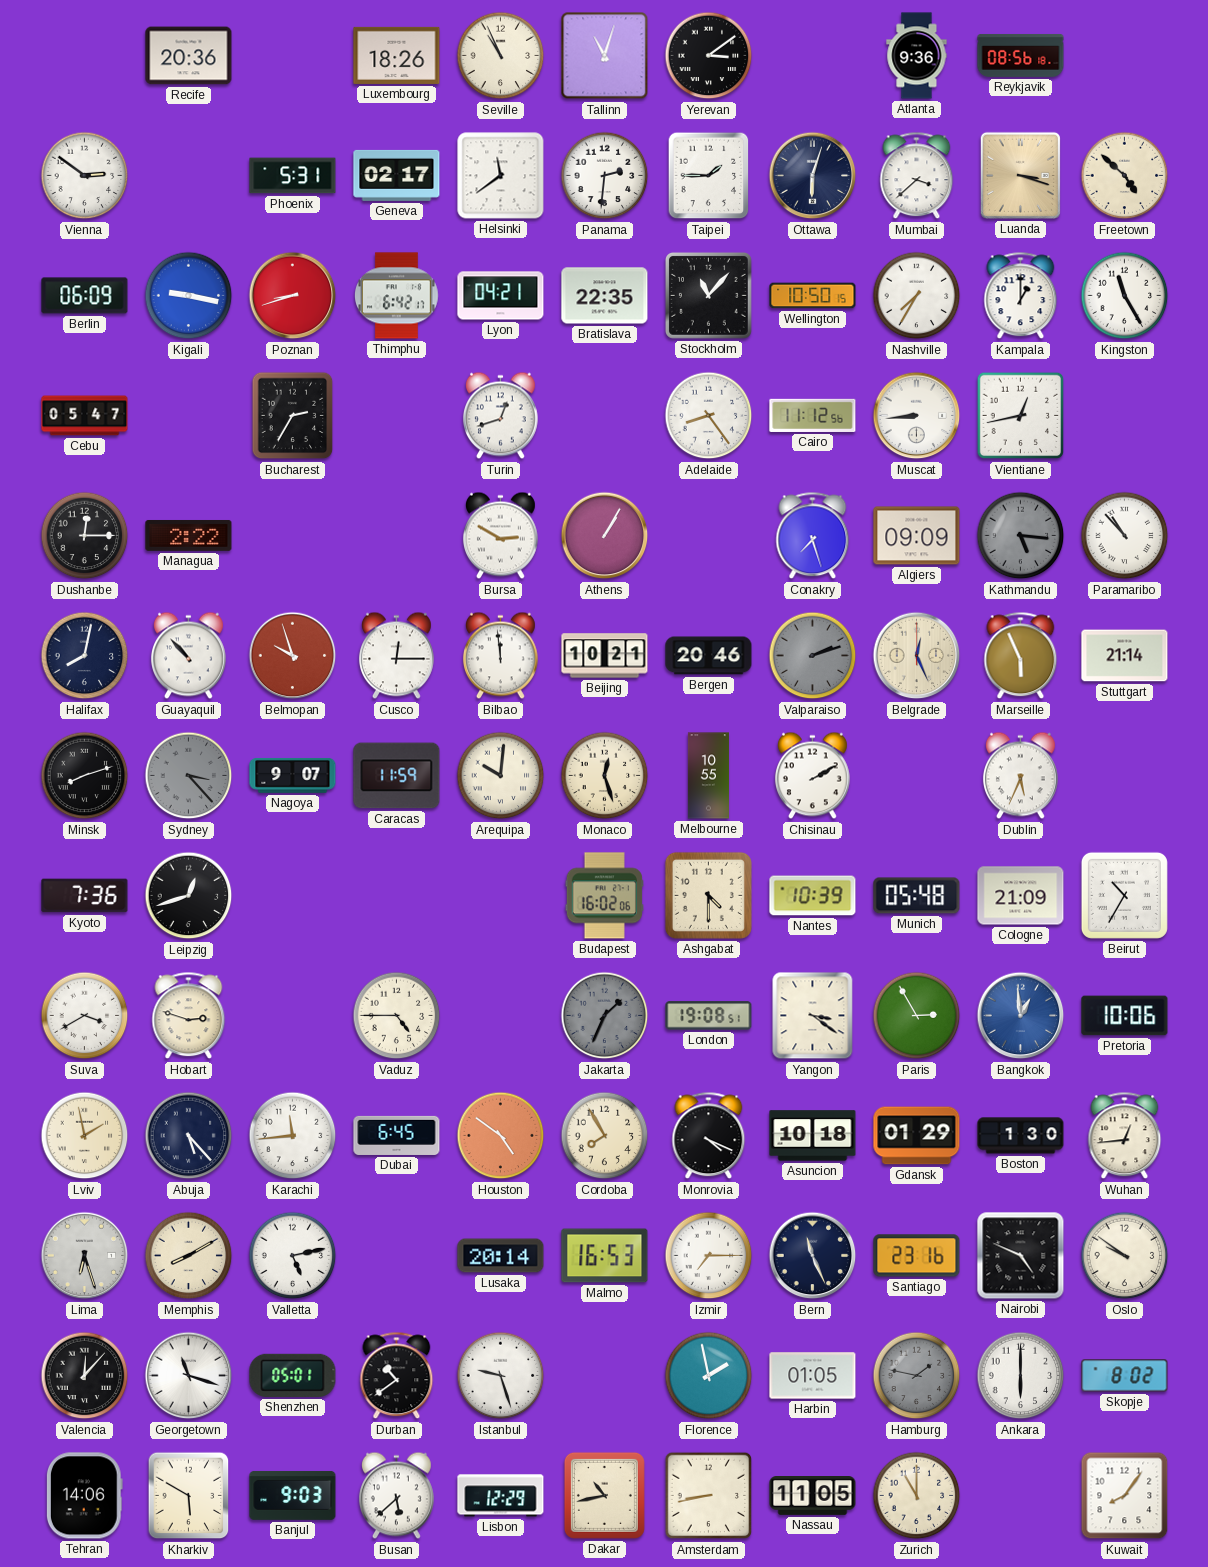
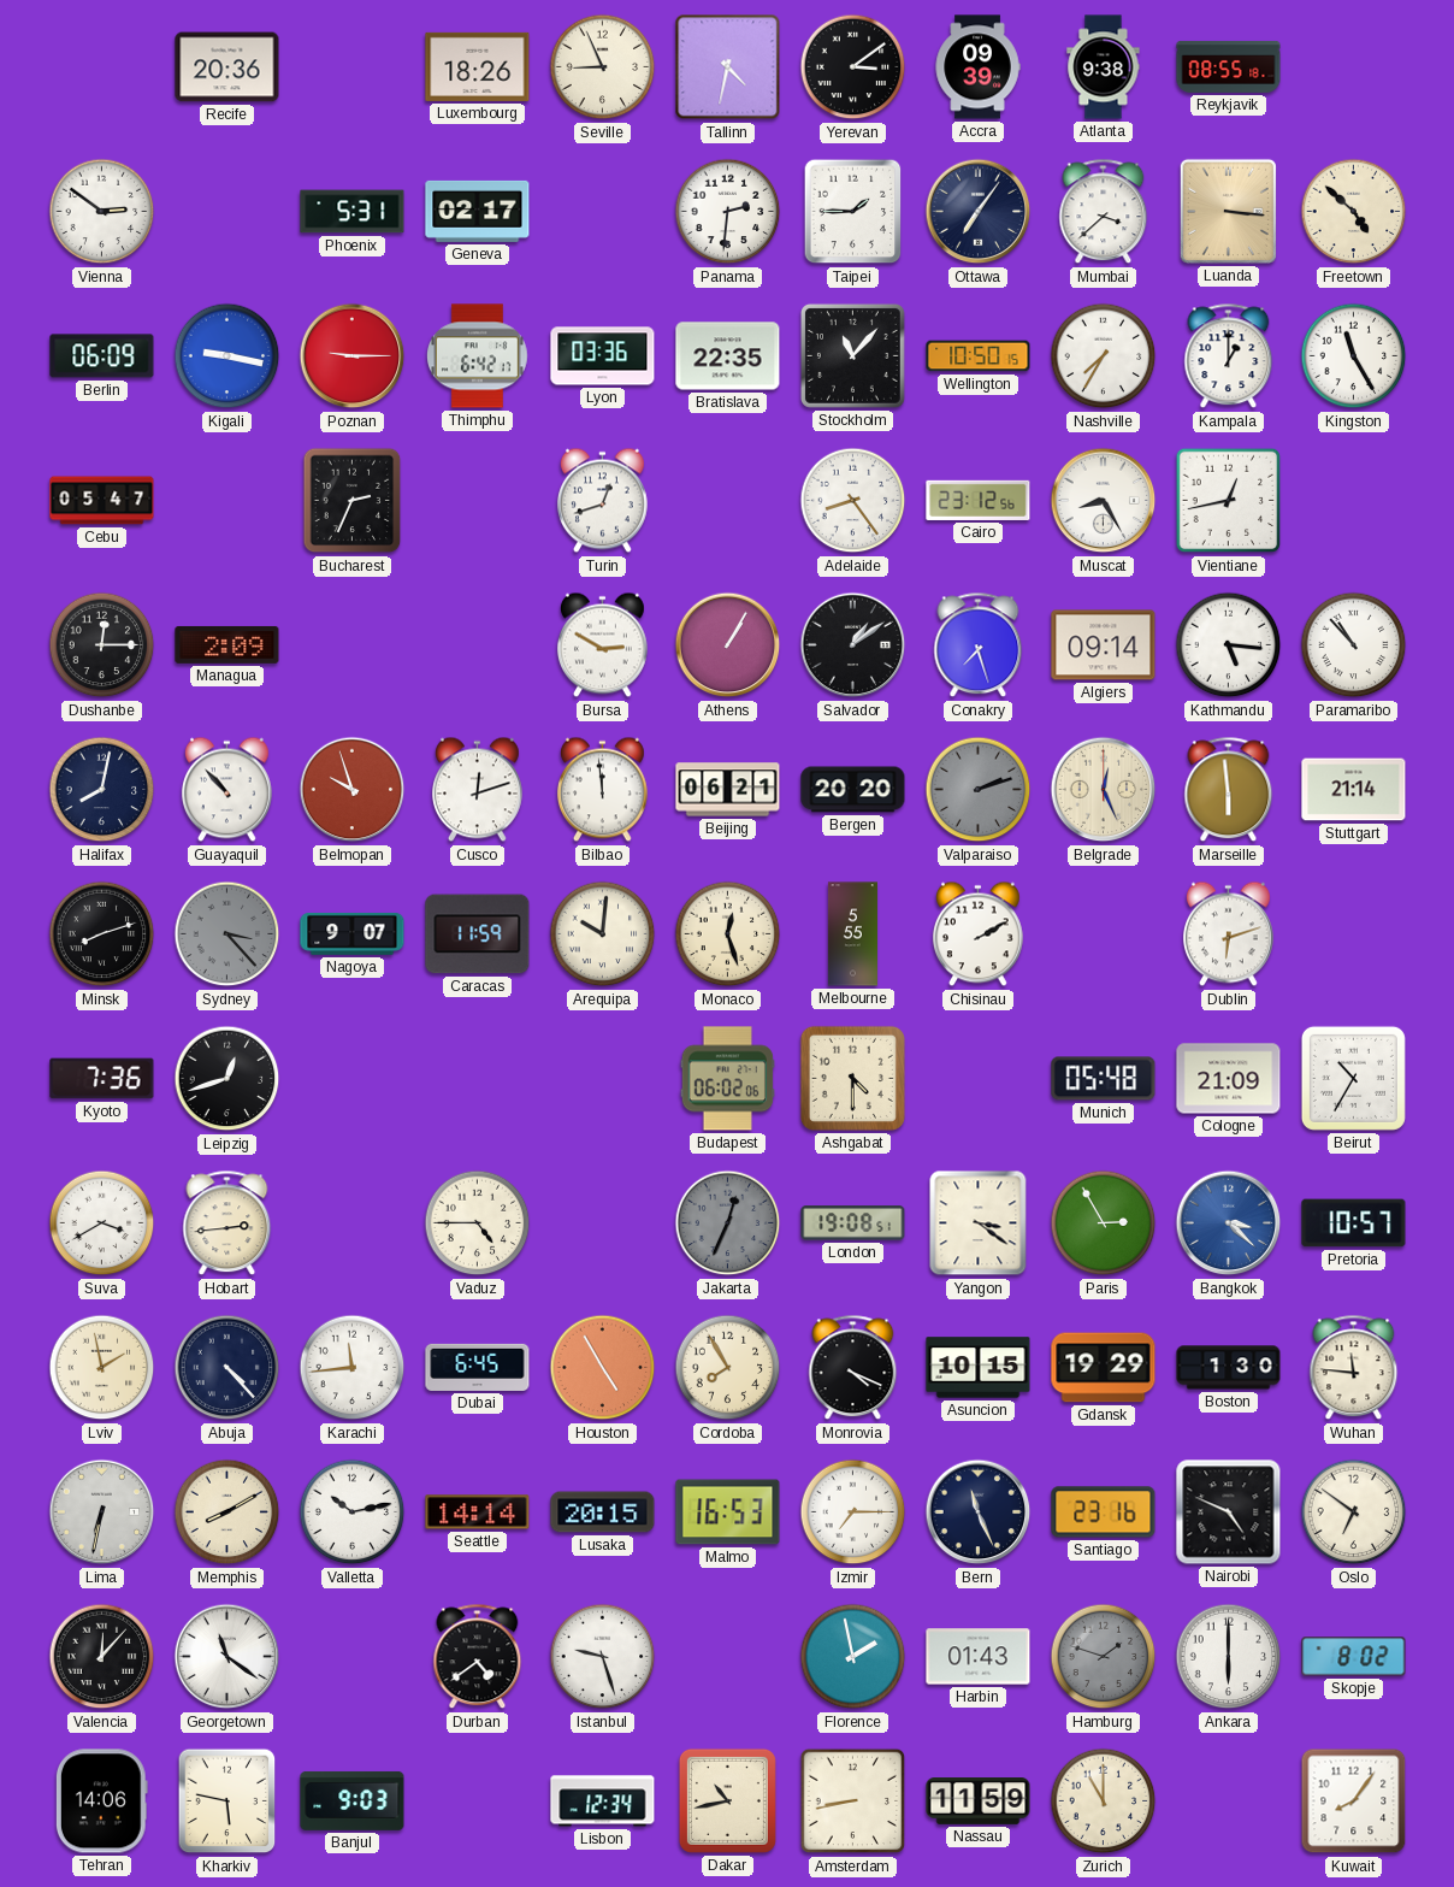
Seville: 10:56 -> 8:56
Tallinn: 11:03 -> 4:32
Accra: none -> 09:39
Atlanta: 9:36 -> 9:38
Reykjavik: 08:56 -> 08:55
Helsinki: 11:39 -> none
Ottawa: 6:03 -> 7:06
Luanda: 3:18 -> 3:16
Poznan: 8:42 -> 9:15
Lyon: 04:21 -> 03:36
Bucharest: 2:35 -> 2:34
Cairo: 11:12 -> 23:12
Muscat: 8:44 -> 8:25
Managua: 2:22 -> 2:09
Salvador: none -> 1:09
Algiers: 09:09 -> 09:14
Kathmandu dial: grey -> white
Cusco: 12:15 -> 12:12
Beijing: 10:21 -> 06:21
Bergen: 20:46 -> 20:20
Marseille: 5:56 -> 5:59
Melbourne: 10:55 -> 5:55
Dublin: 5:34 -> 6:12
Budapest: 16:02 -> 06:02
Nantes: 10:39 -> none
Hobart: 2:48 -> 2:44
Jakarta: 1:34 -> 12:34
Bangkok: 12:59 -> 3:22
Pretoria: 10:06 -> 10:57
Abuja: 5:23 -> 4:23
Houston: 4:51 -> 4:55
Asuncion: 10:18 -> 10:15
Gdansk: 01:29 -> 19:29
Wuhan: 12:44 -> 11:46
Lima: 6:27 -> 6:32
Valletta: 5:13 -> 10:13
Seattle: none -> 14:14
Lusaka: 20:14 -> 20:15
Oslo: 9:51 -> 6:51
Georgetown: 11:18 -> 11:21
Shenzhen: 05:01 -> none
Durban: 10:39 -> 4:39
Harbin: 01:05 -> 01:43
Hamburg: 1:47 -> 1:48
Kharkiv: 5:50 -> 5:47
Busan: 5:38 -> none
Lisbon: 12:29 -> 12:34
Nassau: 11:05 -> 11:59
